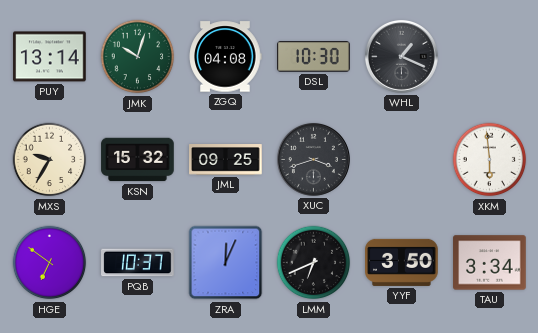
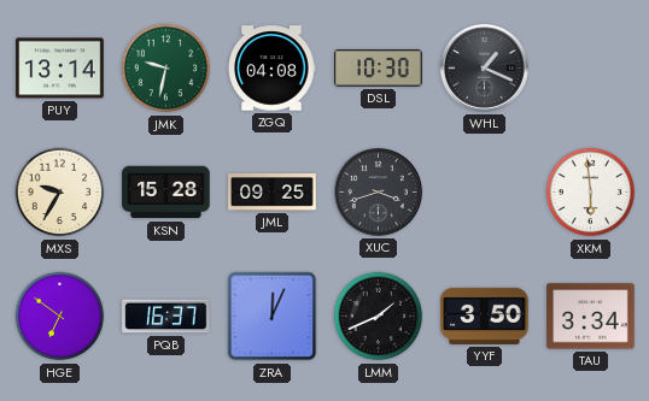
JMK: 10:03 -> 9:32
KSN: 15:32 -> 15:28
PQB: 10:37 -> 16:37
LMM: 6:41 -> 1:41
